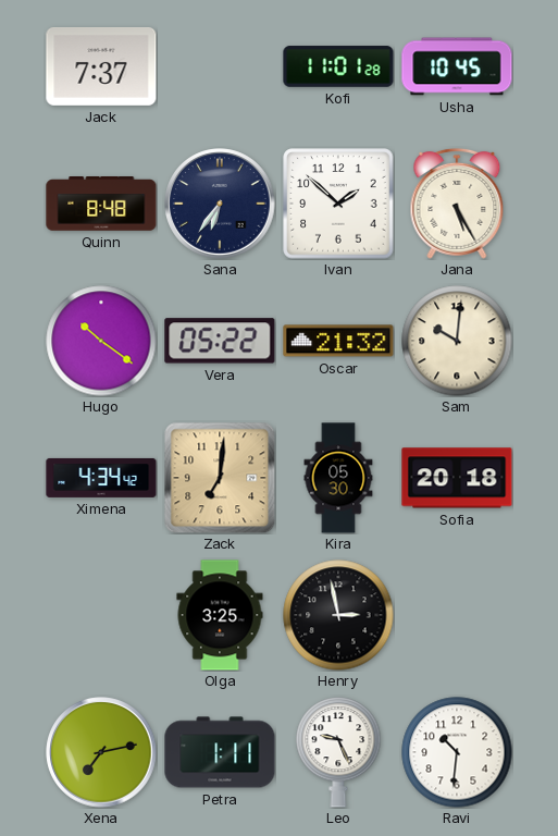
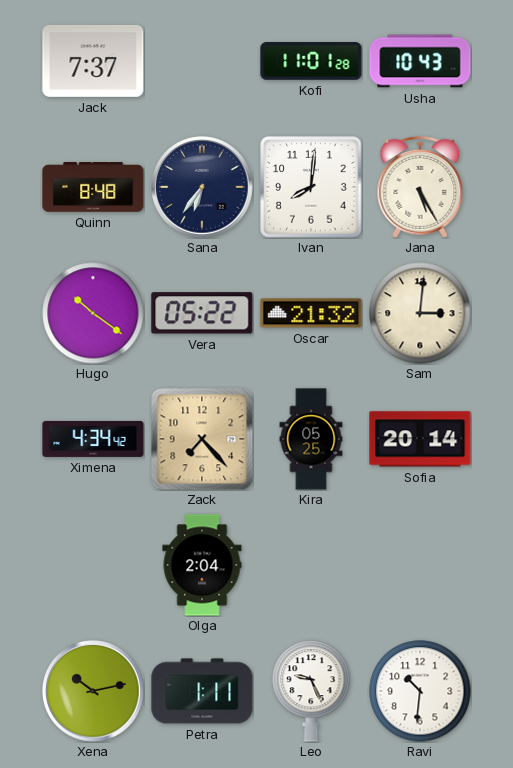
Usha: 10:45 -> 10:43
Ivan: 1:52 -> 8:01
Sam: 10:01 -> 3:01
Zack: 7:01 -> 7:23
Kira: 05:30 -> 05:25
Sofia: 20:18 -> 20:14
Olga: 3:25 -> 2:04
Henry: 2:58 -> none
Xena: 7:13 -> 10:13
